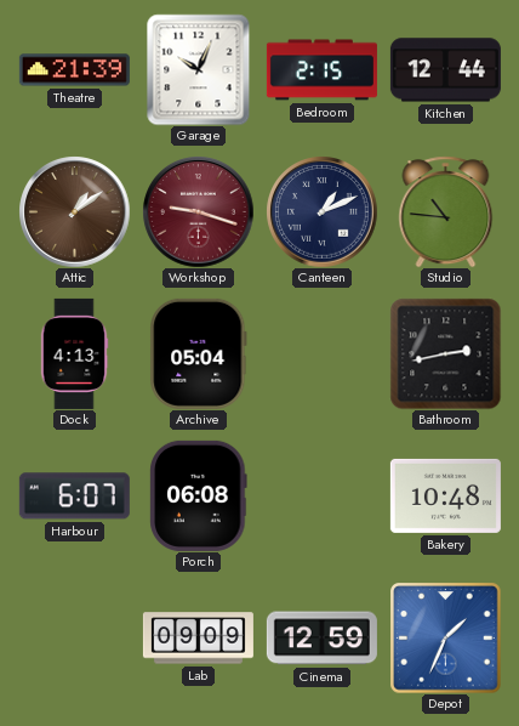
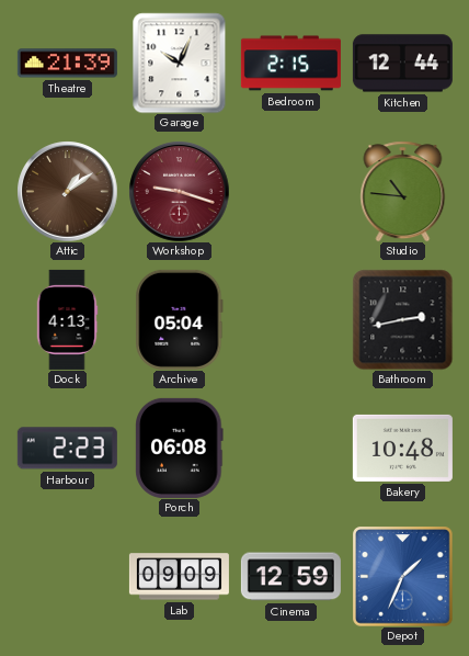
Canteen: 1:11 -> none
Harbour: 6:07 -> 2:23
